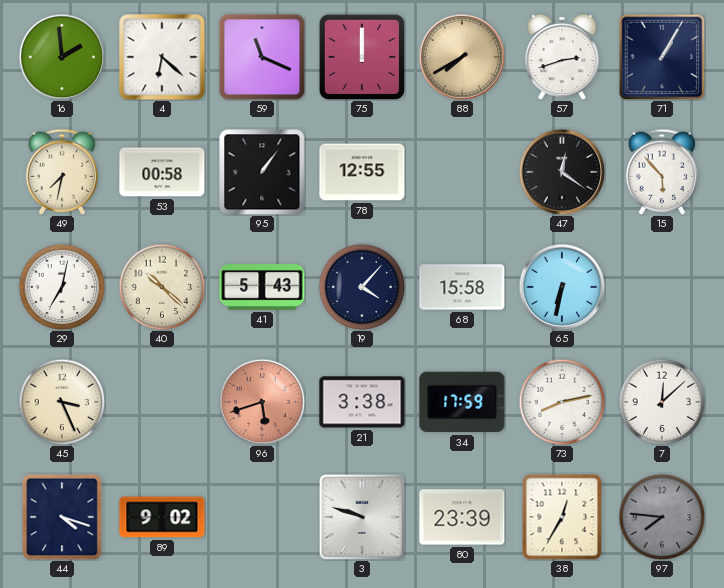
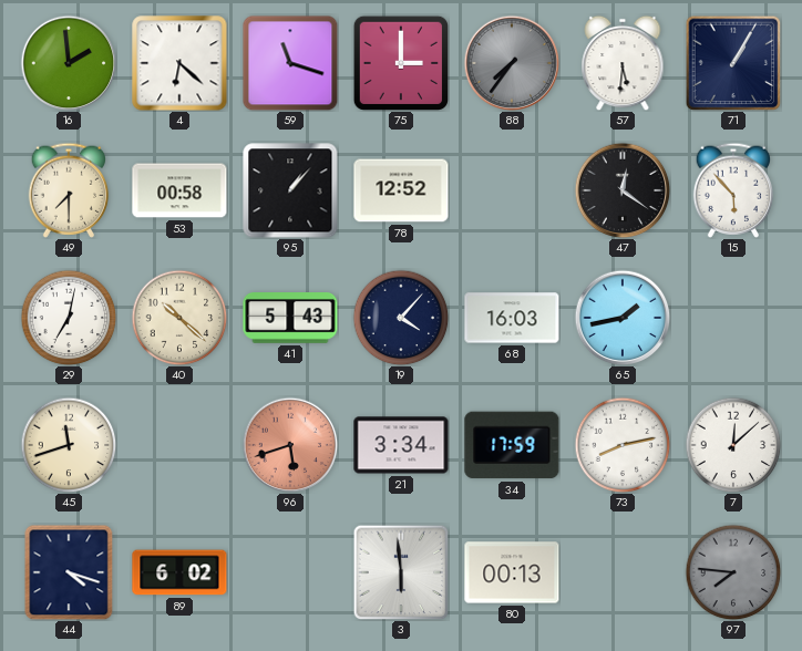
59: 11:19 -> 11:18
75: 12:00 -> 3:00
88: 7:40 -> 7:36
88 dial: champagne -> grey
57: 2:42 -> 5:31
49: 7:32 -> 7:30
95: 1:06 -> 1:07
78: 12:55 -> 12:52
68: 15:58 -> 16:03
65: 6:32 -> 1:43
45: 3:26 -> 11:42
21: 3:38 -> 3:34
89: 9:02 -> 6:02
3: 9:48 -> 5:59
80: 23:39 -> 00:13
38: 12:35 -> none
